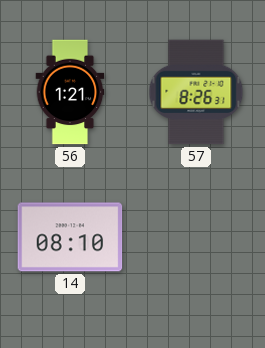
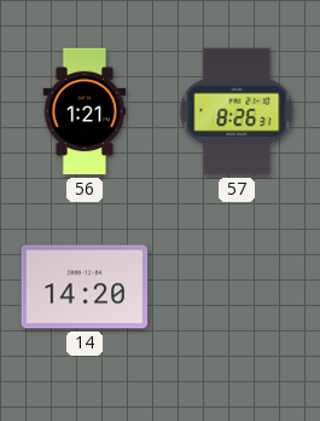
14: 08:10 -> 14:20
